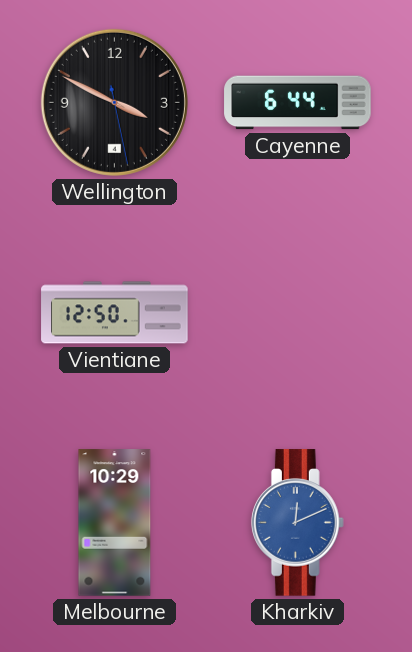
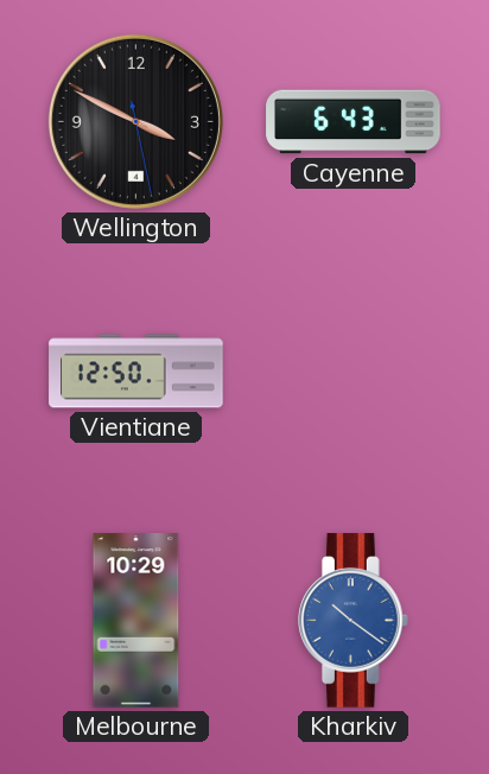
Cayenne: 6:44 -> 6:43
Kharkiv: 12:11 -> 10:21
